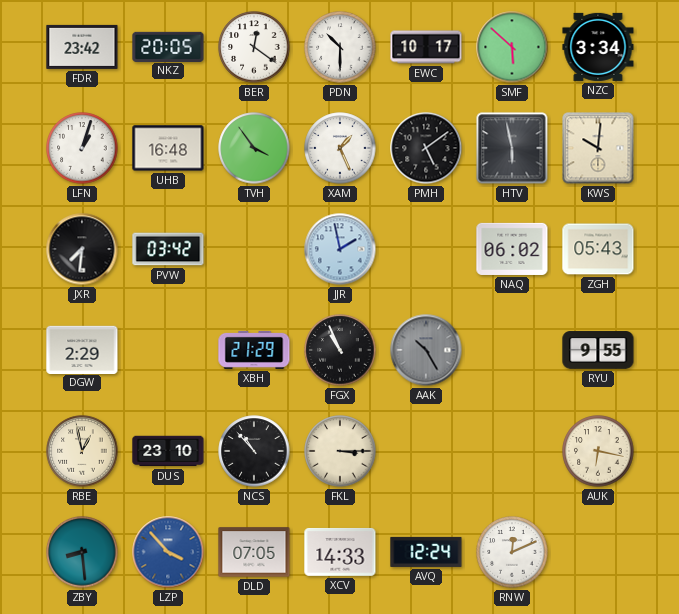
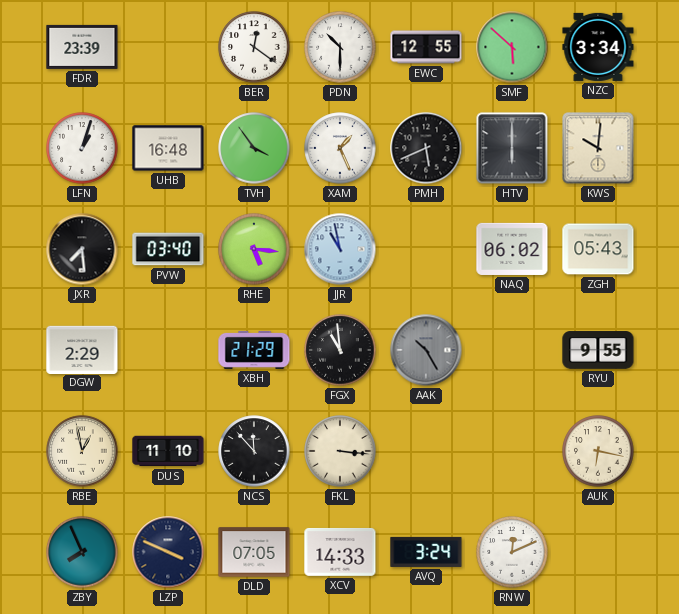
FDR: 23:42 -> 23:39
NKZ: 20:05 -> none
EWC: 10:17 -> 12:55
PMH: 5:09 -> 5:41
HTV: 5:58 -> 6:00
JXR: 7:31 -> 7:29
PVW: 03:42 -> 03:40
RHE: none -> 5:16
JJR: 1:58 -> 10:58
FGX: 10:56 -> 10:59
DUS: 23:10 -> 11:10
NCS: 10:53 -> 11:53
FKL: 3:15 -> 3:16
ZBY: 8:29 -> 7:56
LZP: 3:53 -> 3:49
LZP dial: blue -> navy
AVQ: 12:24 -> 3:24
